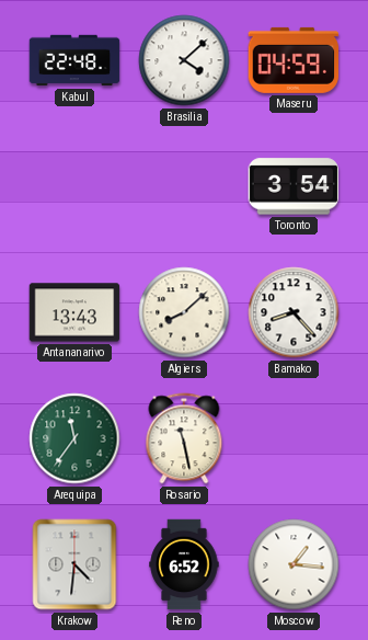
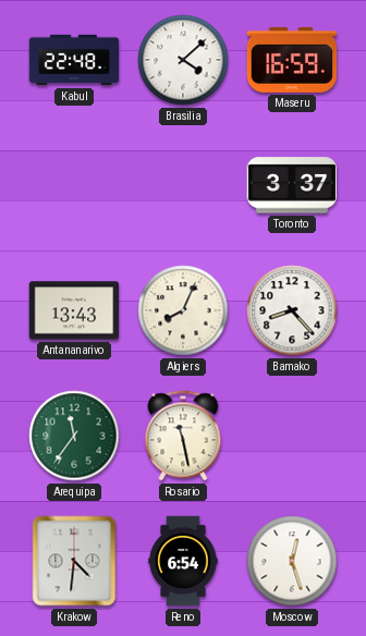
Maseru: 04:59 -> 16:59
Toronto: 3:54 -> 3:37
Algiers: 8:08 -> 8:04
Reno: 6:52 -> 6:54
Moscow: 1:16 -> 12:27
